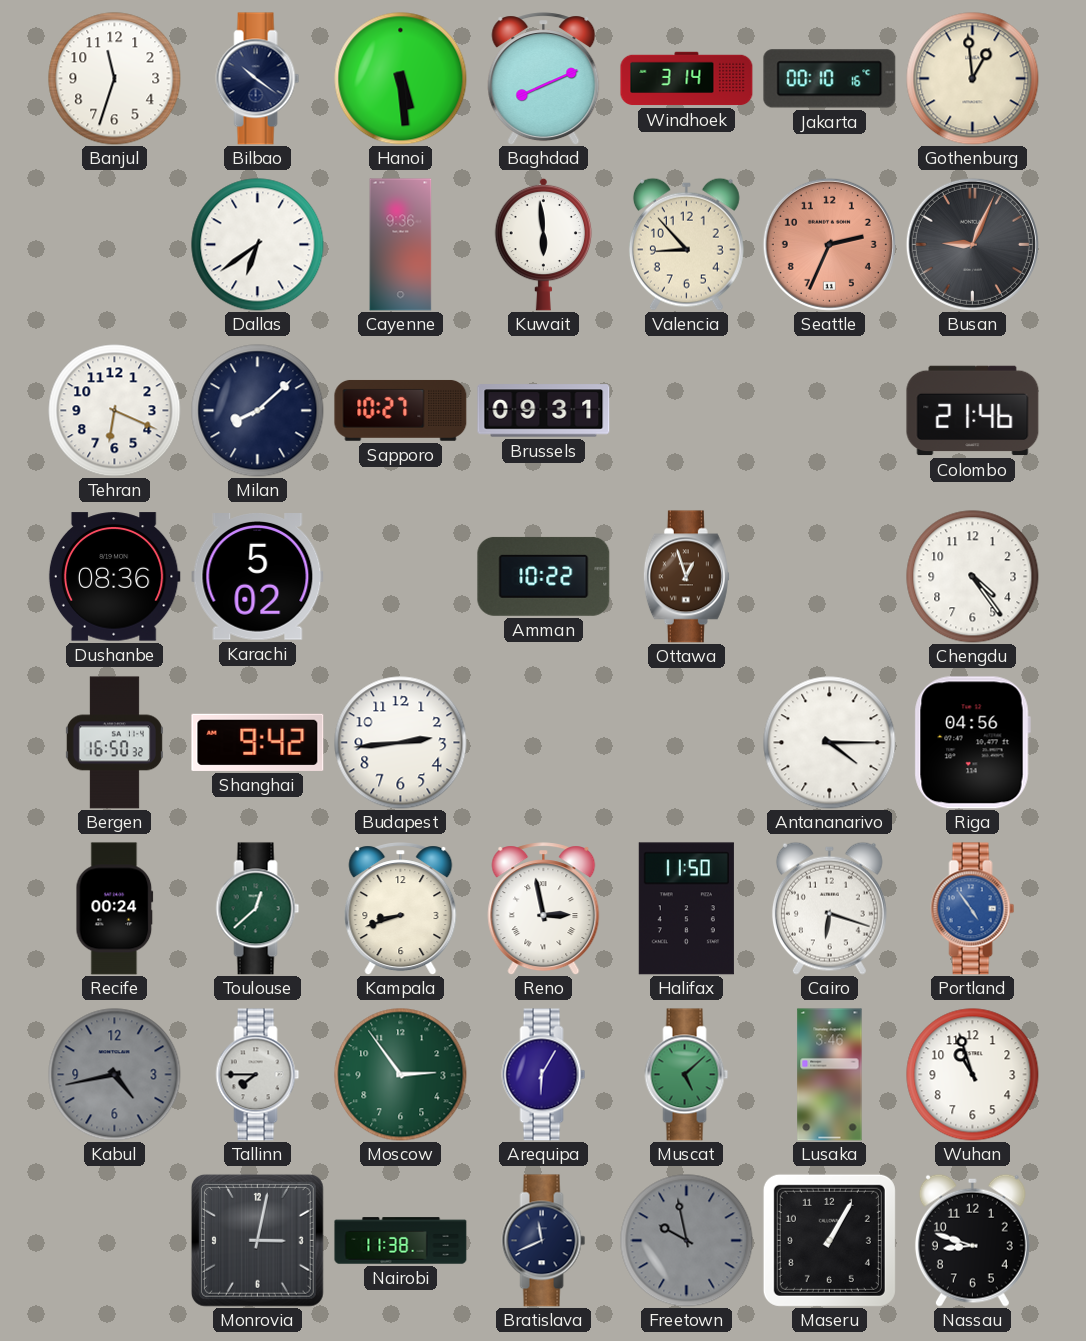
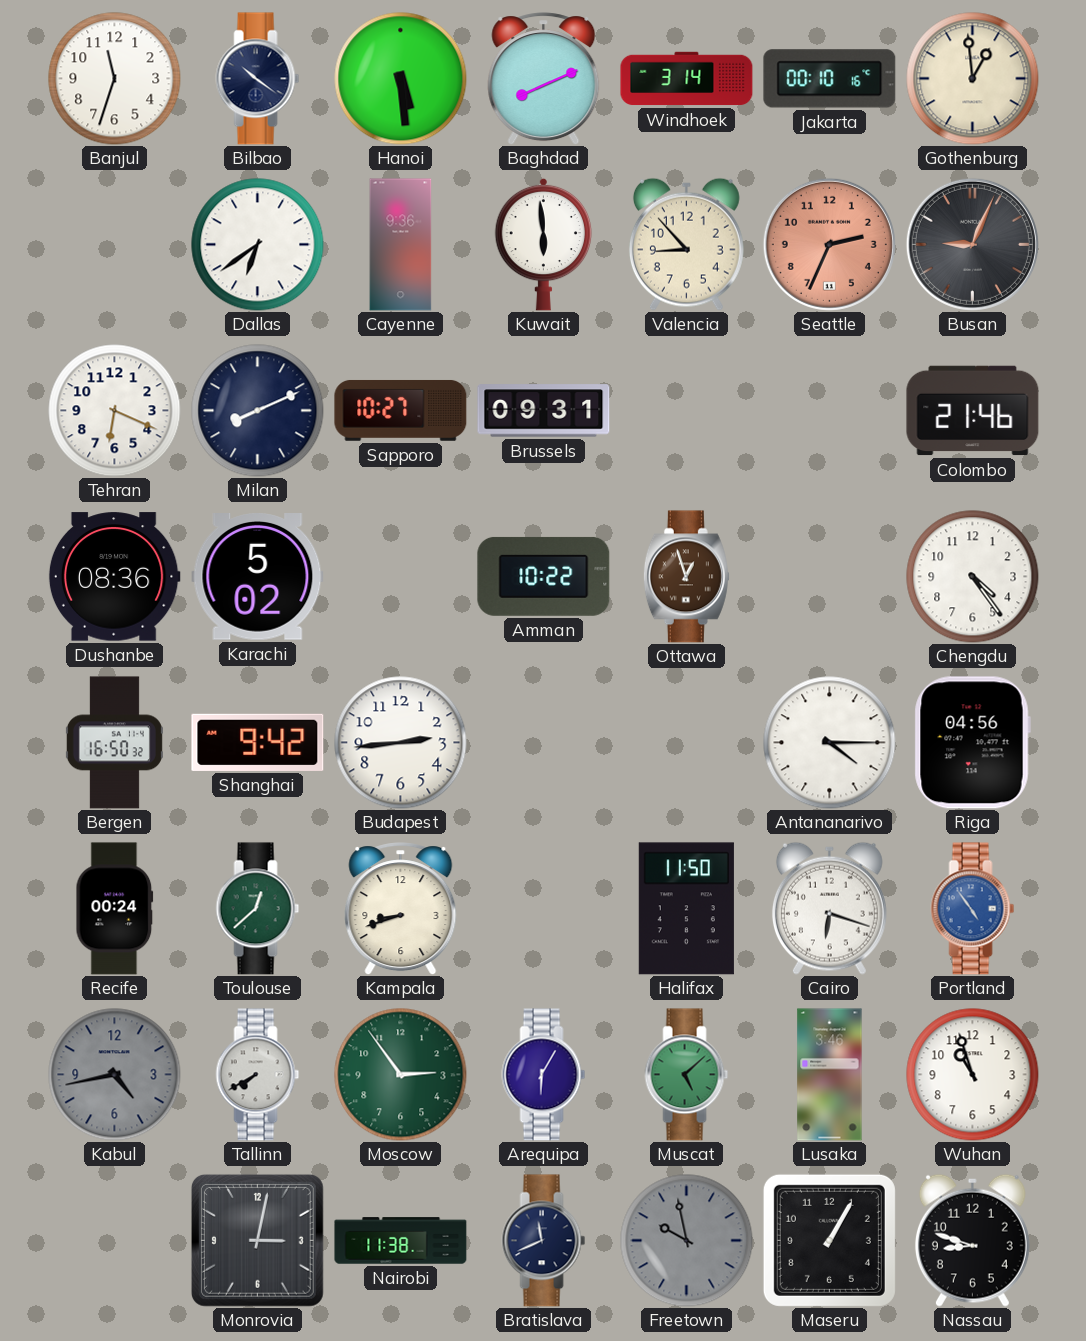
Milan: 8:08 -> 8:11
Reno: 2:58 -> none
Tallinn: 7:45 -> 7:40
